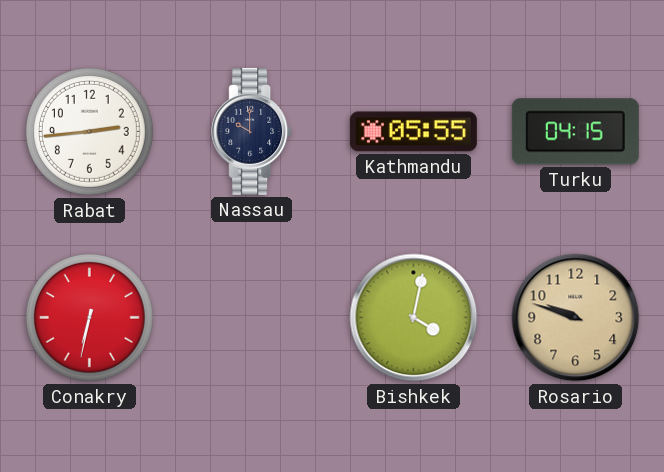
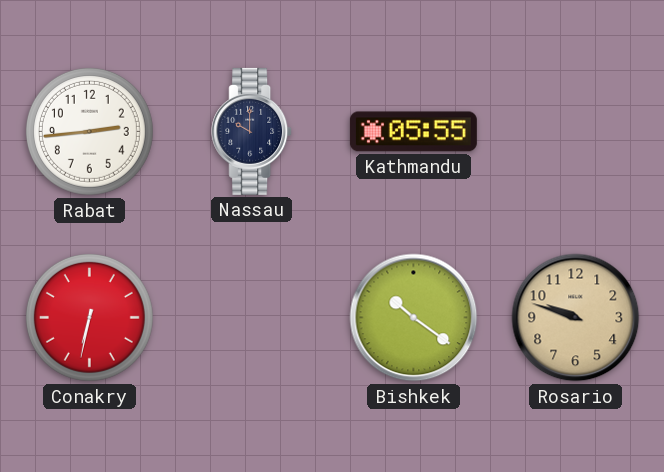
Turku: 04:15 -> none
Bishkek: 4:02 -> 10:21
